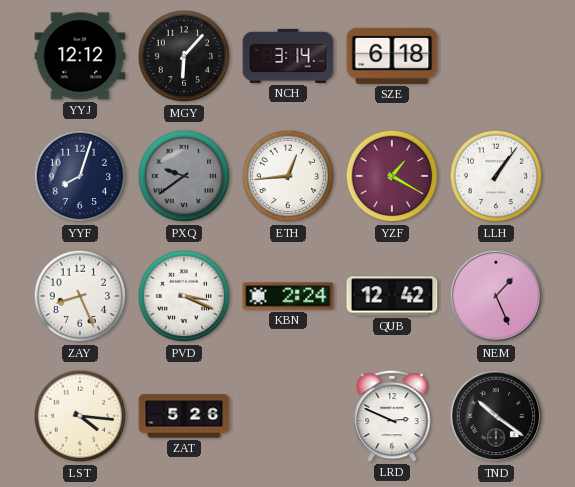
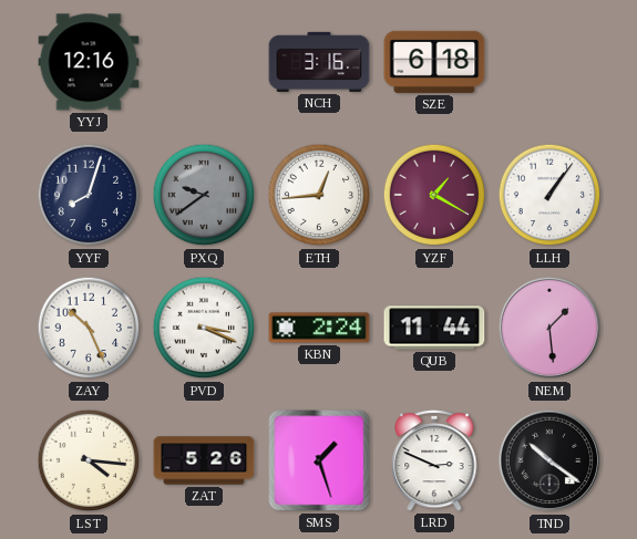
YYJ: 12:12 -> 12:16
MGY: 6:07 -> none
NCH: 3:14 -> 3:16
ZAY: 8:26 -> 10:26
QUB: 12:42 -> 11:44
NEM: 1:26 -> 1:29
SMS: none -> 1:27
